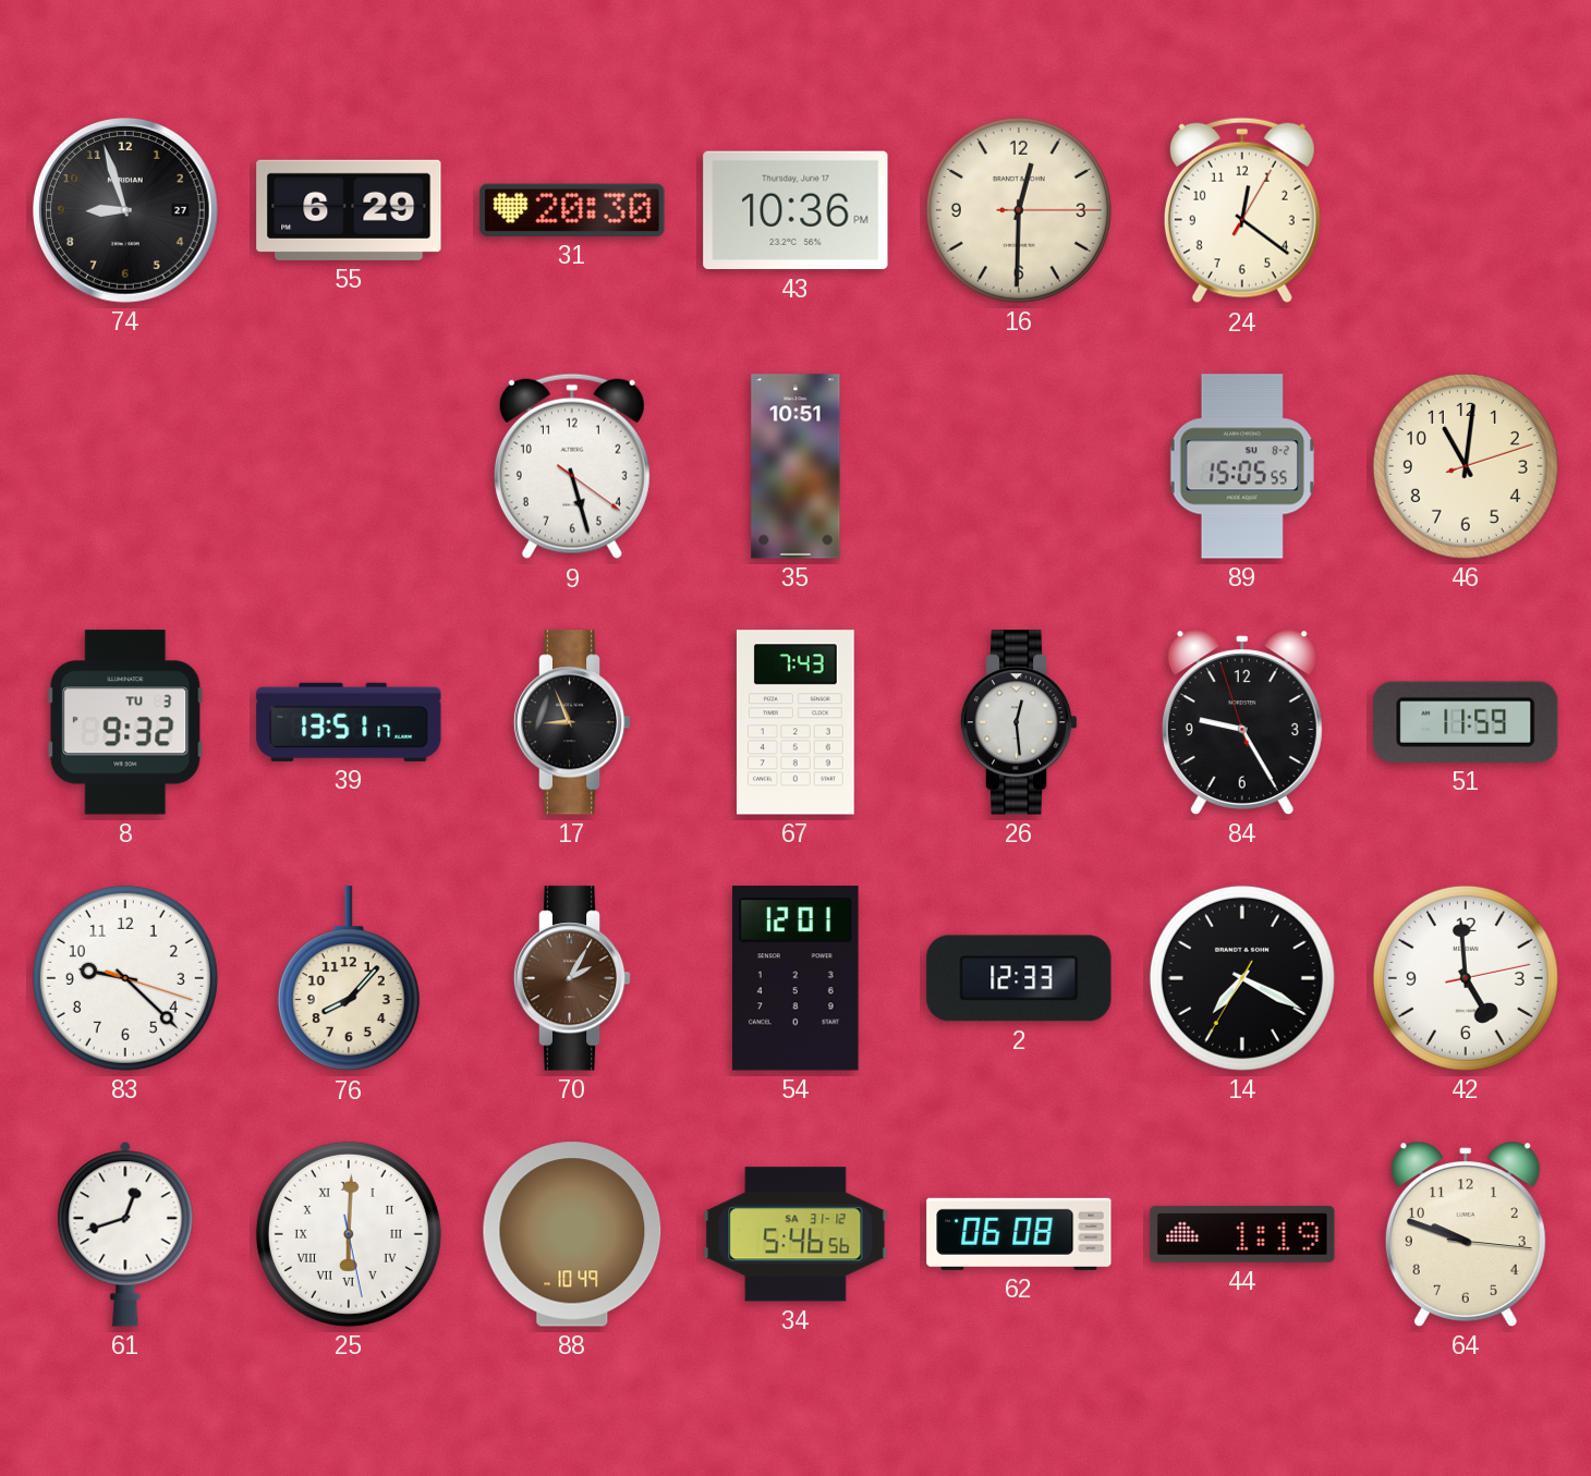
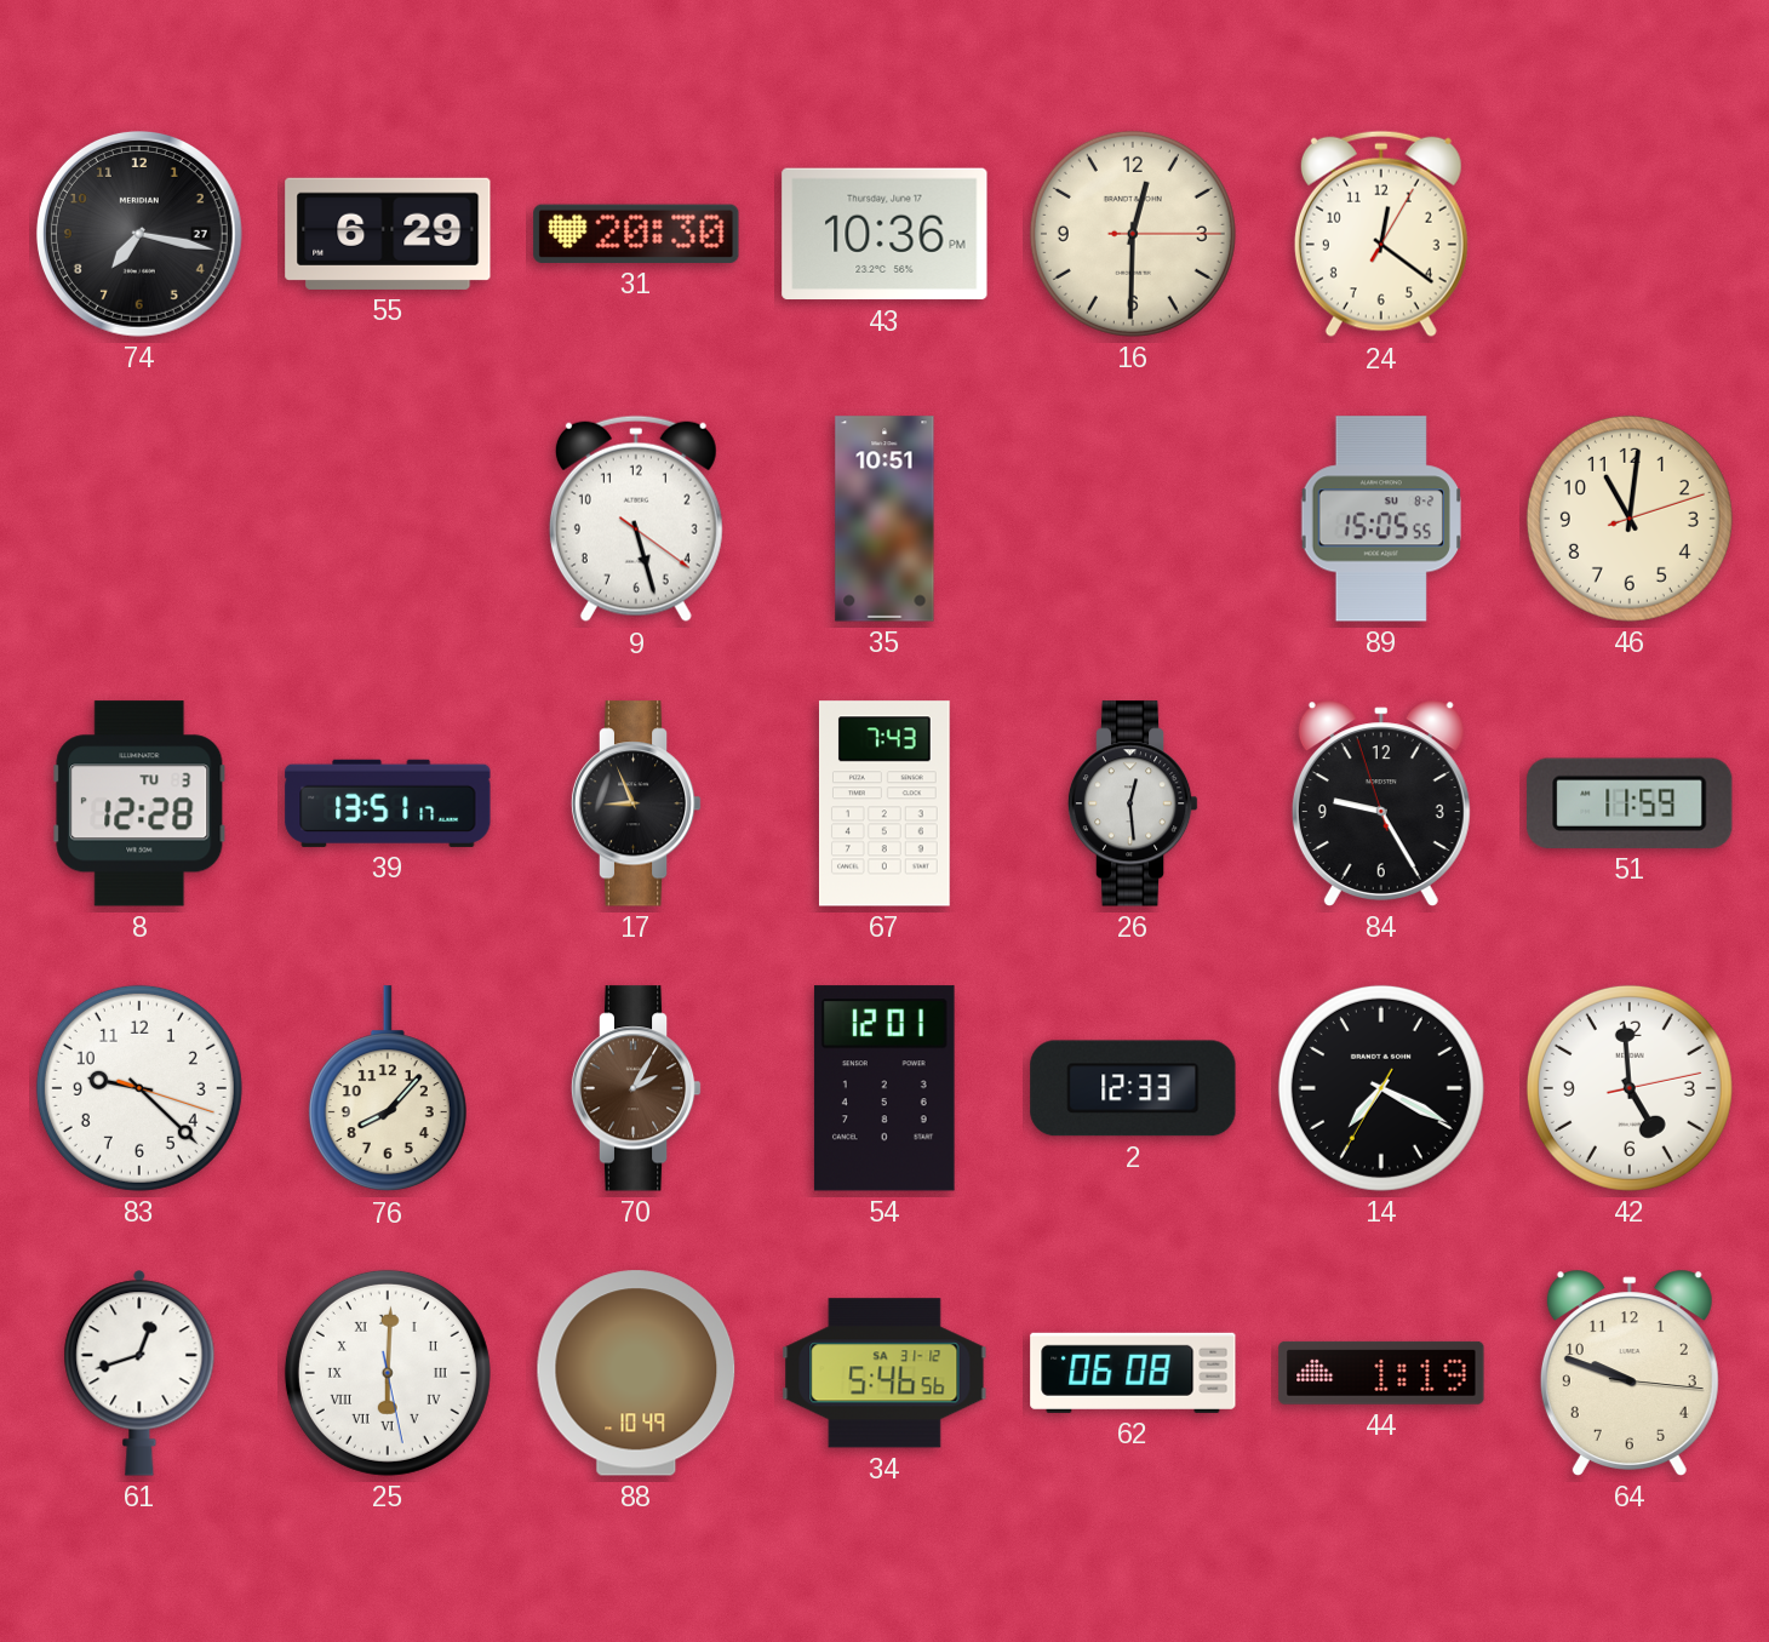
74: 8:57 -> 7:17
8: 9:32 -> 12:28
